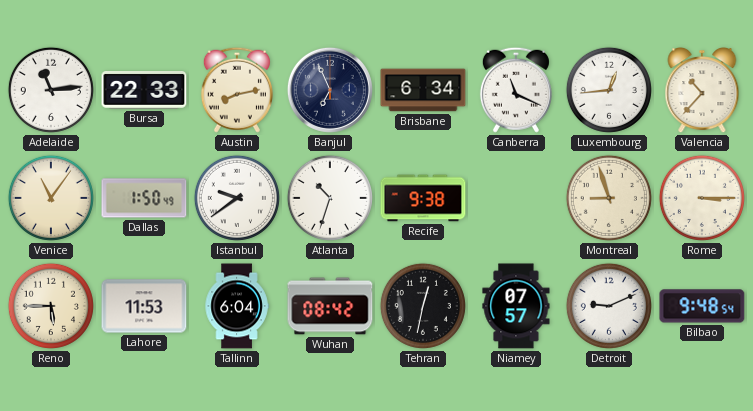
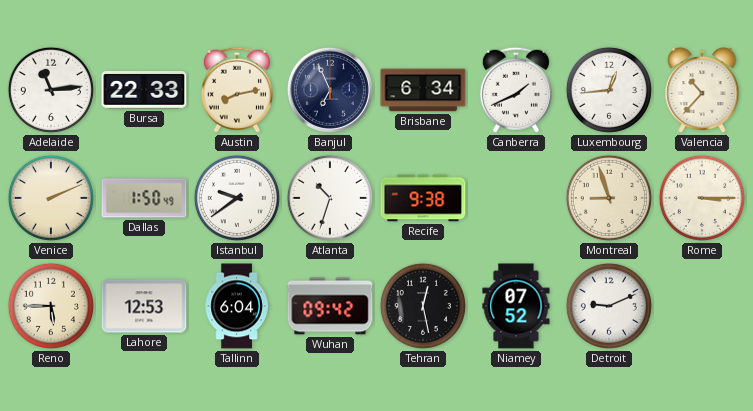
Canberra: 11:19 -> 1:41
Venice: 11:06 -> 2:11
Lahore: 11:53 -> 12:53
Wuhan: 08:42 -> 09:42
Tehran: 12:32 -> 12:28
Niamey: 07:57 -> 07:52
Bilbao: 9:48 -> none
